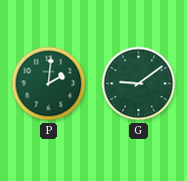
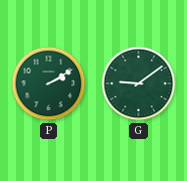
P: 2:01 -> 2:10
